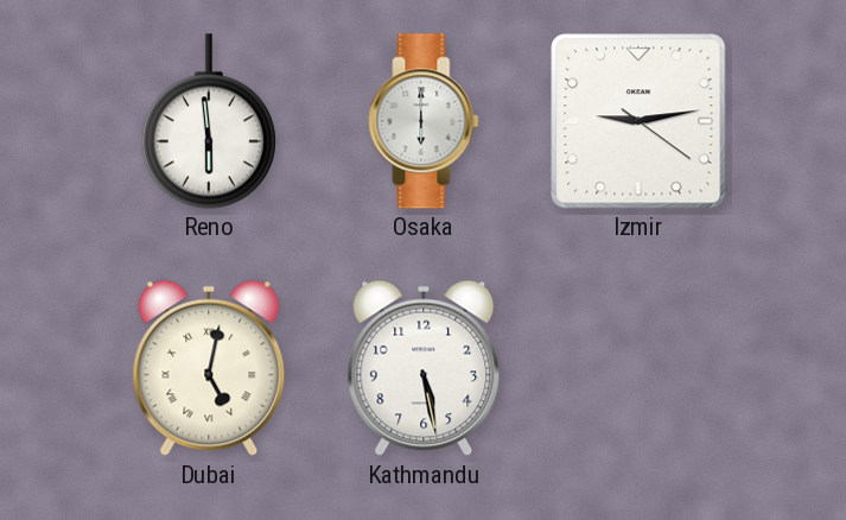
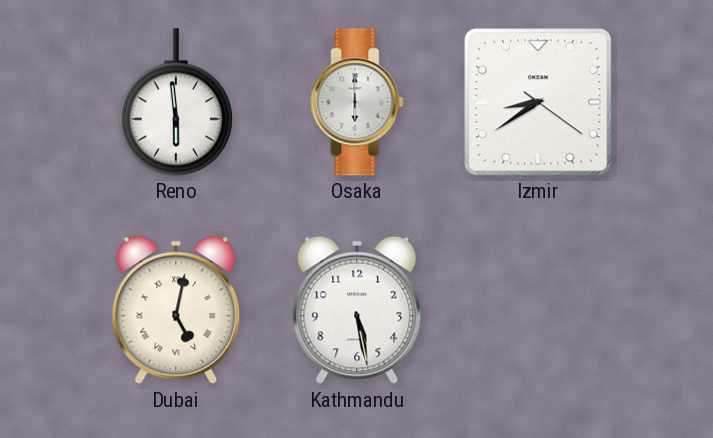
Izmir: 9:13 -> 8:39
